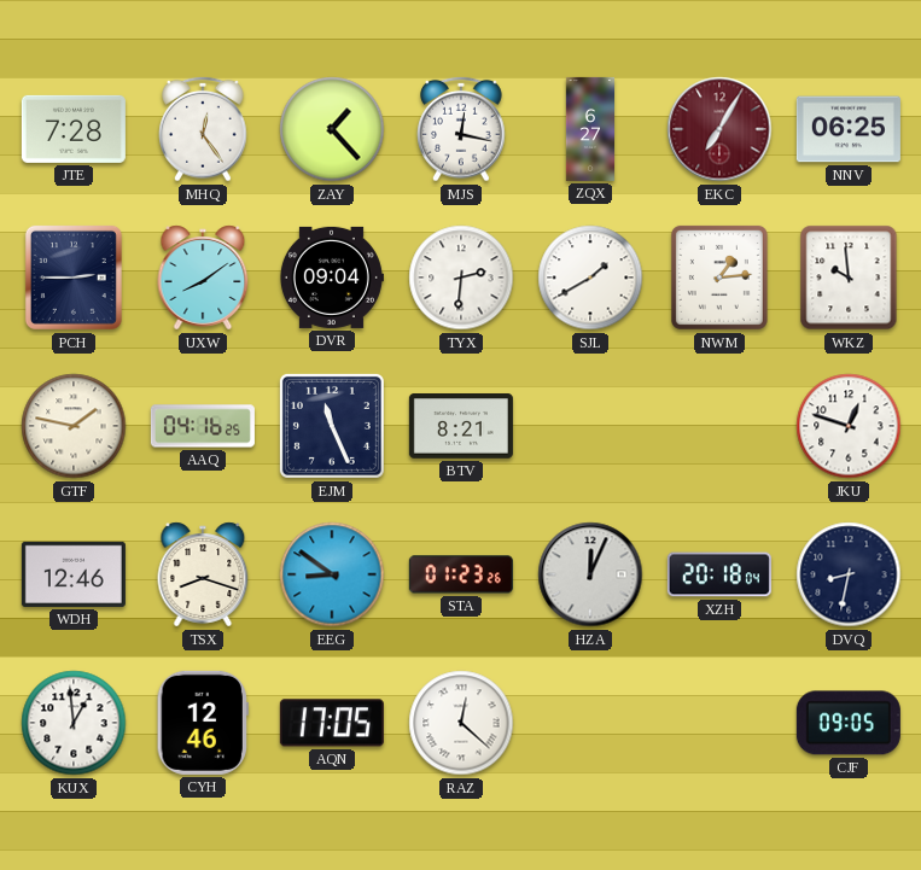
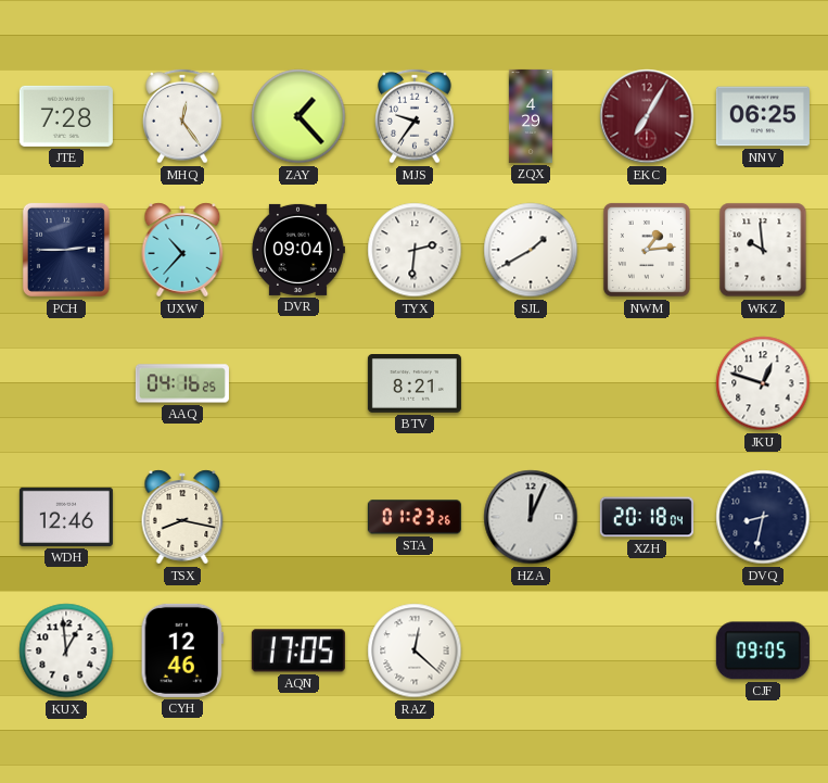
MJS: 12:17 -> 9:36
ZQX: 6:27 -> 4:29
UXW: 8:09 -> 10:37
GTF: 1:47 -> none
EJM: 11:26 -> none
TSX: 8:18 -> 8:17
EEG: 8:51 -> none
